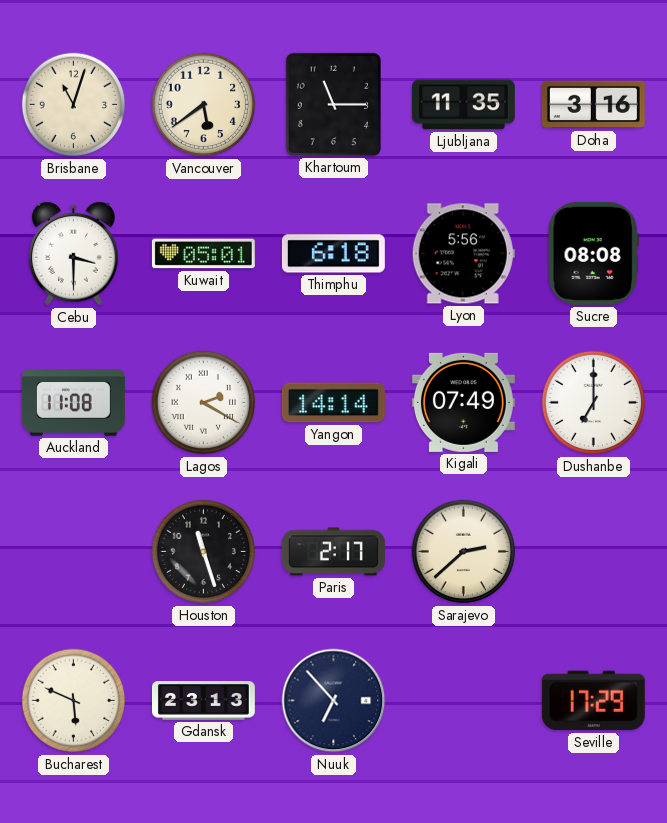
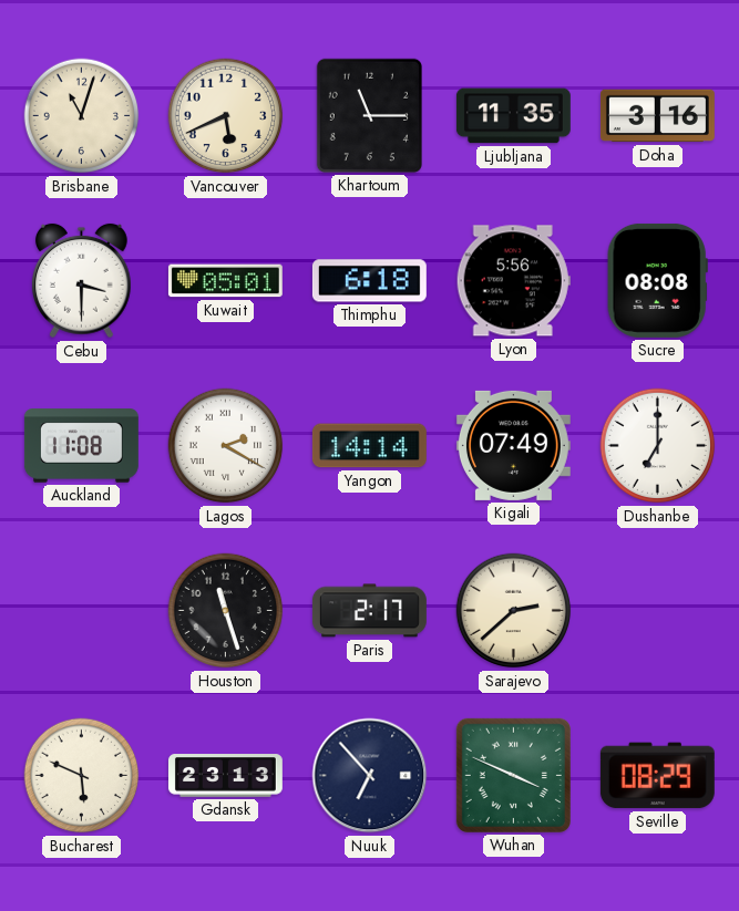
Vancouver: 5:39 -> 5:41
Wuhan: none -> 3:49
Seville: 17:29 -> 08:29
